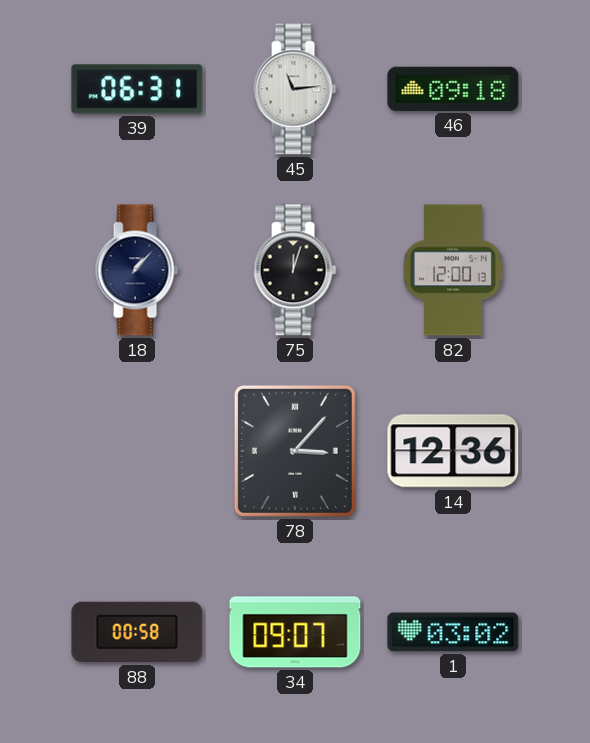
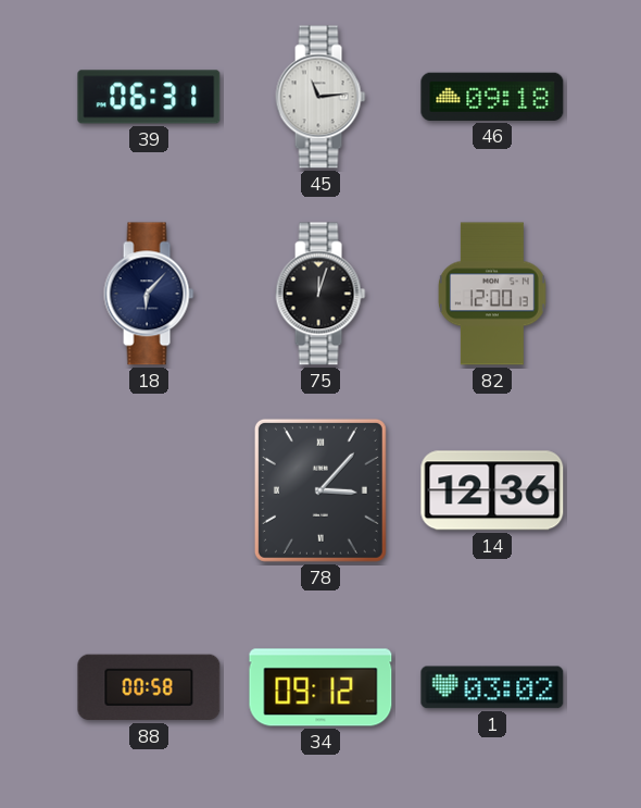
18: 1:07 -> 6:07
34: 09:07 -> 09:12
